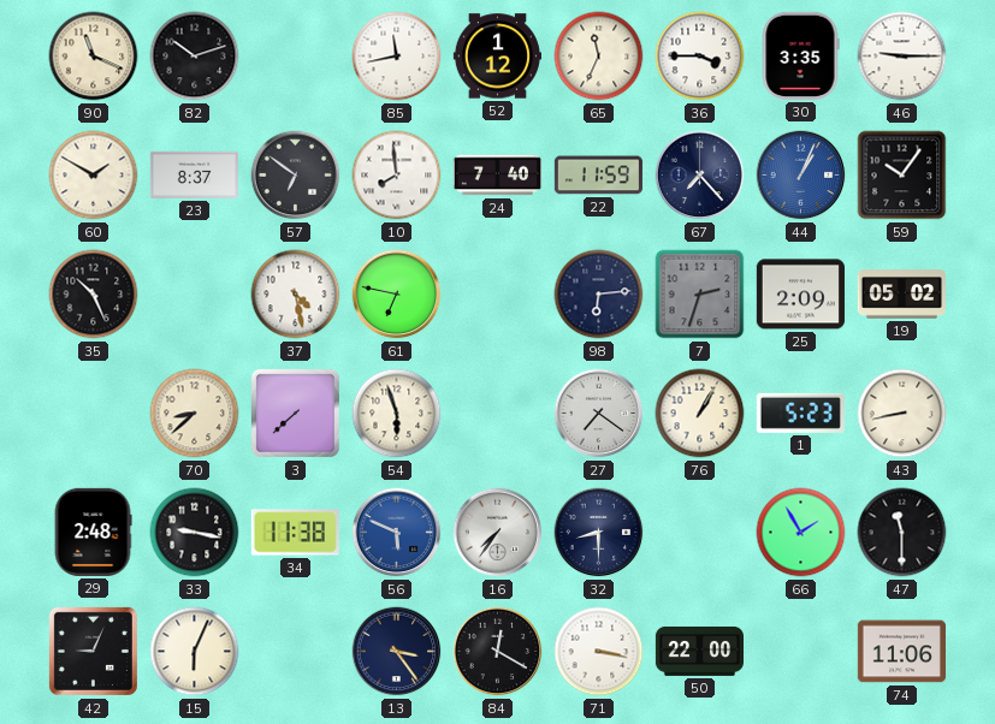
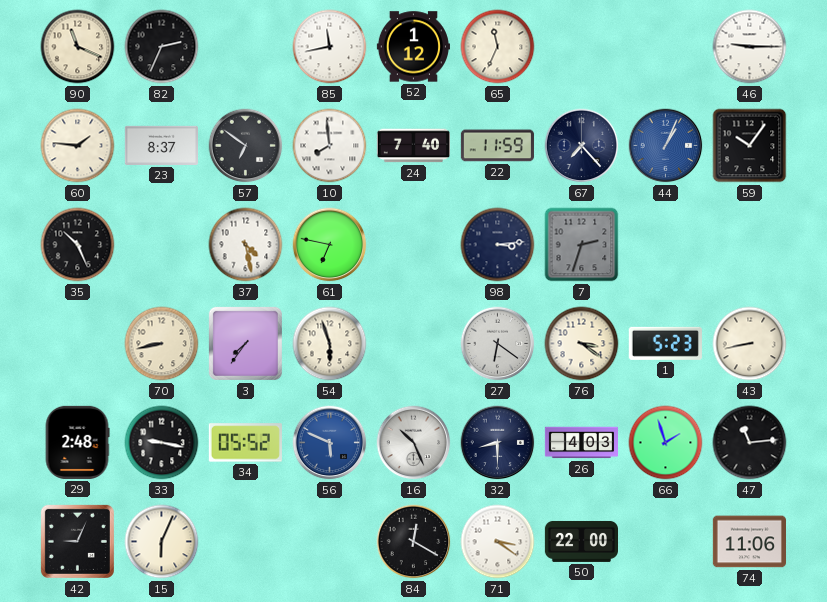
82: 10:12 -> 2:34
36: 3:45 -> none
30: 3:35 -> none
60: 1:50 -> 1:46
98: 6:14 -> 3:14
25: 2:09 -> none
19: 05:02 -> none
70: 8:38 -> 8:43
3: 7:38 -> 7:36
27: 7:21 -> 6:21
76: 1:05 -> 3:21
34: 11:38 -> 05:52
16: 7:36 -> 10:26
26: none -> 4:03
66: 1:55 -> 1:57
47: 11:30 -> 11:14
13: 3:24 -> none
71: 3:17 -> 3:21
